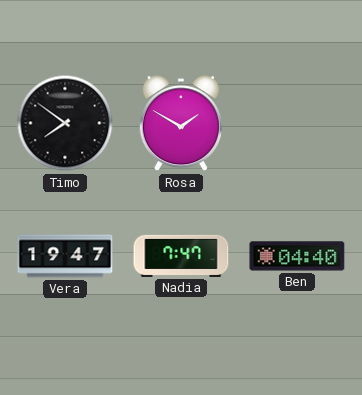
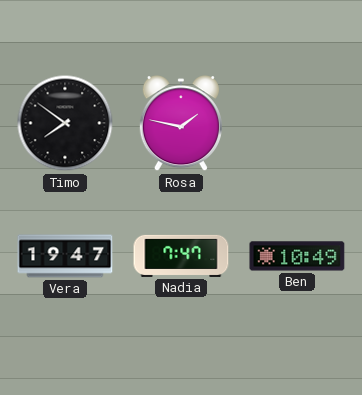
Rosa: 1:50 -> 1:47
Ben: 04:40 -> 10:49
